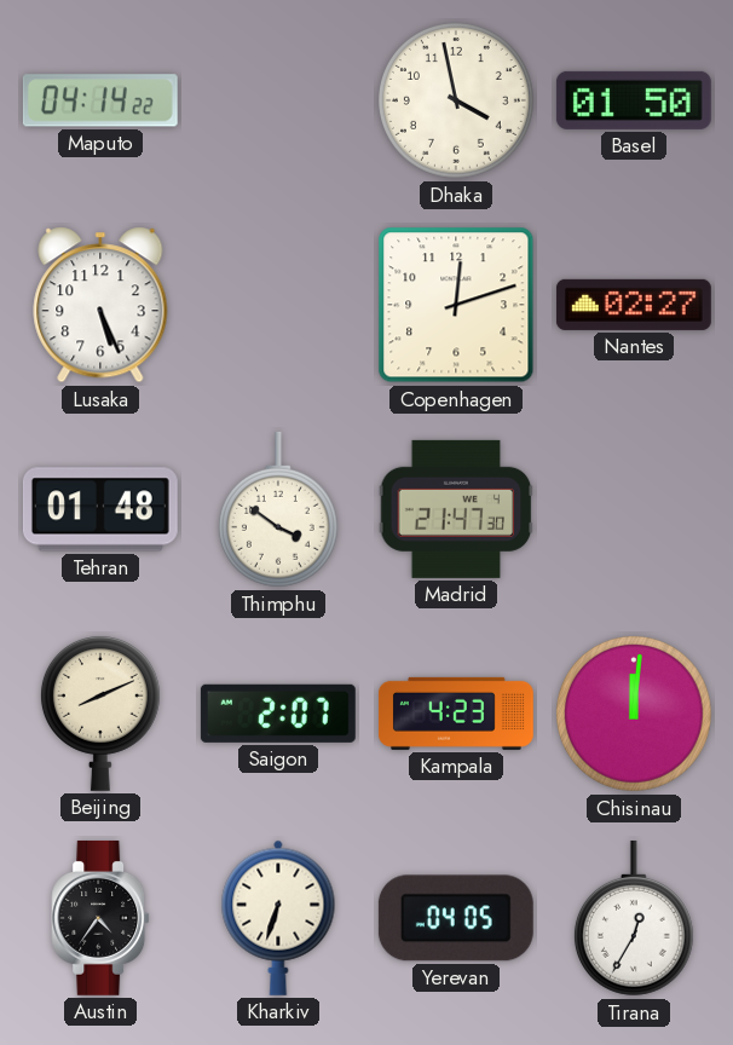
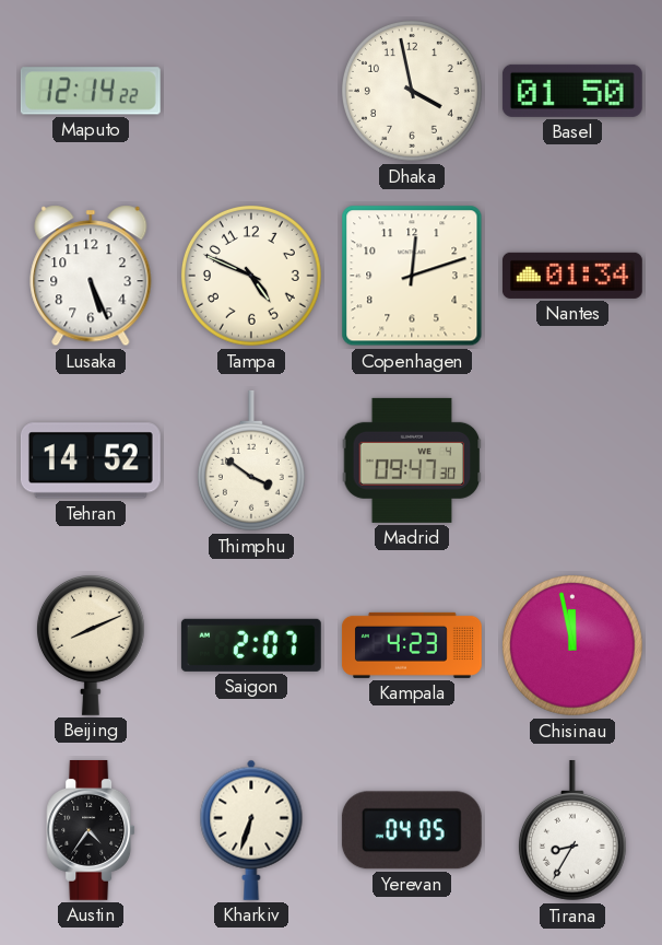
Maputo: 04:14 -> 12:14
Tampa: none -> 4:49
Nantes: 02:27 -> 01:34
Tehran: 01:48 -> 14:52
Madrid: 21:47 -> 09:47
Chisinau: 12:01 -> 11:58
Tirana: 12:35 -> 8:35
